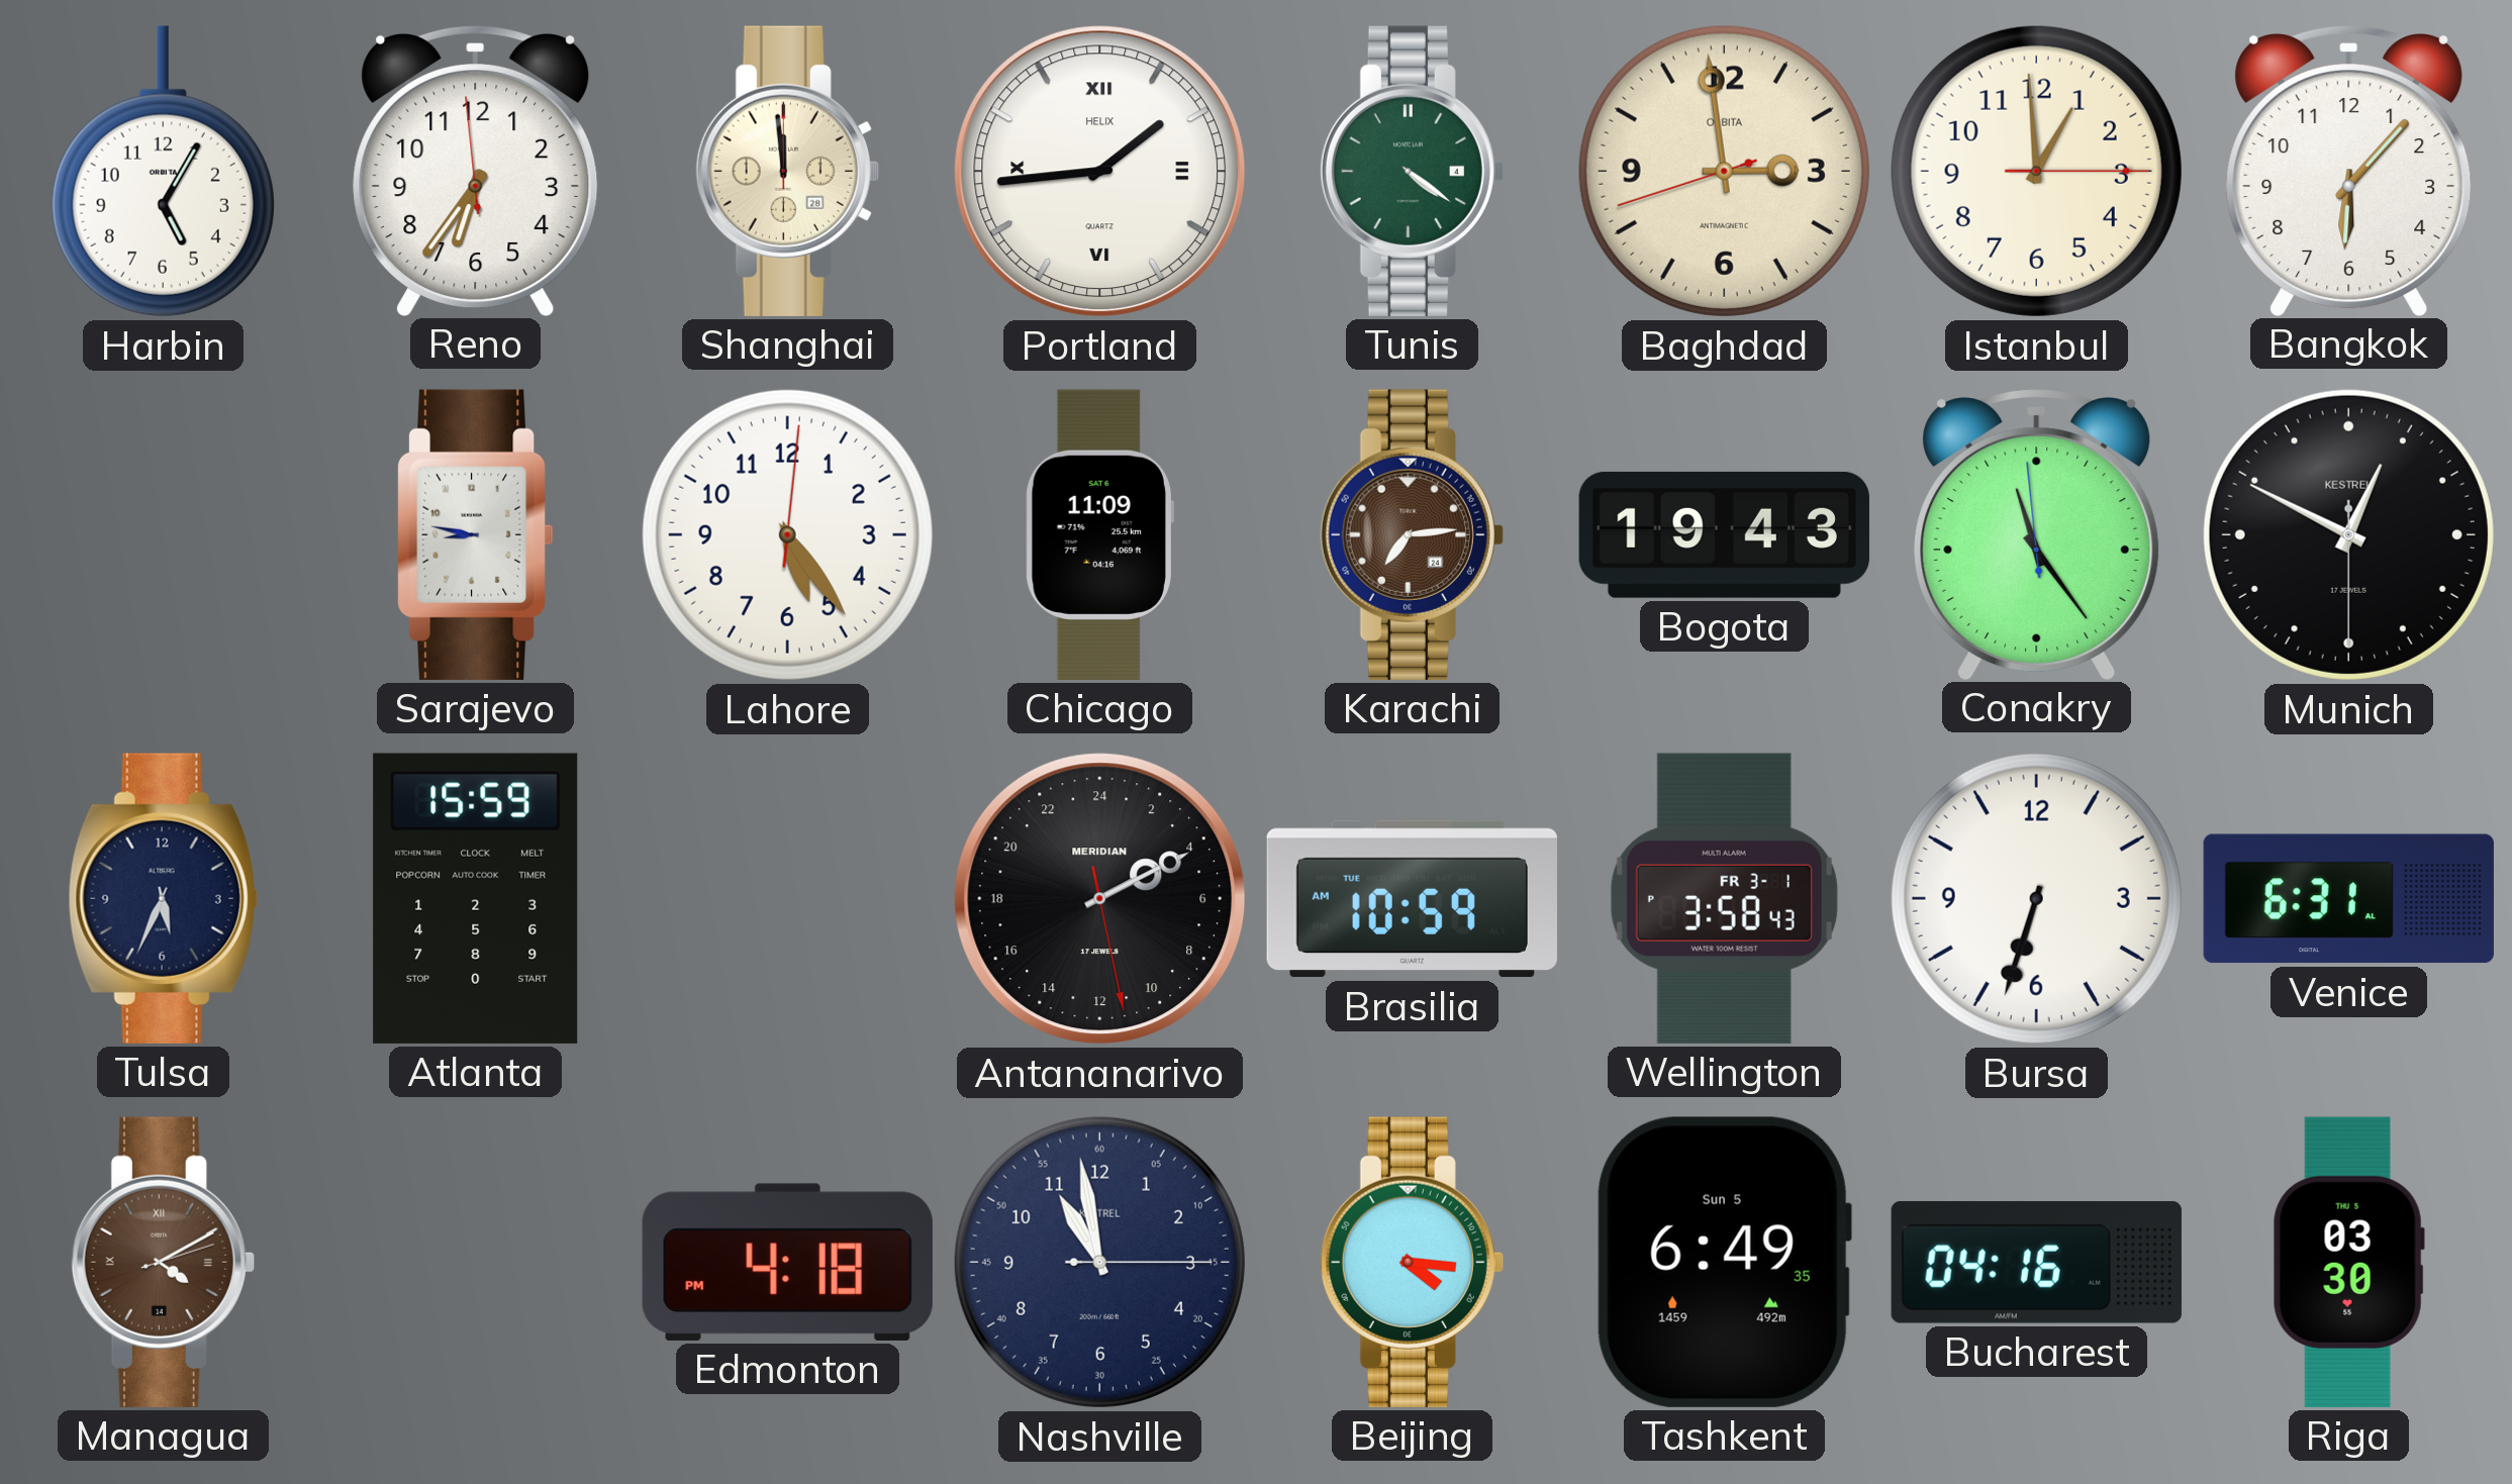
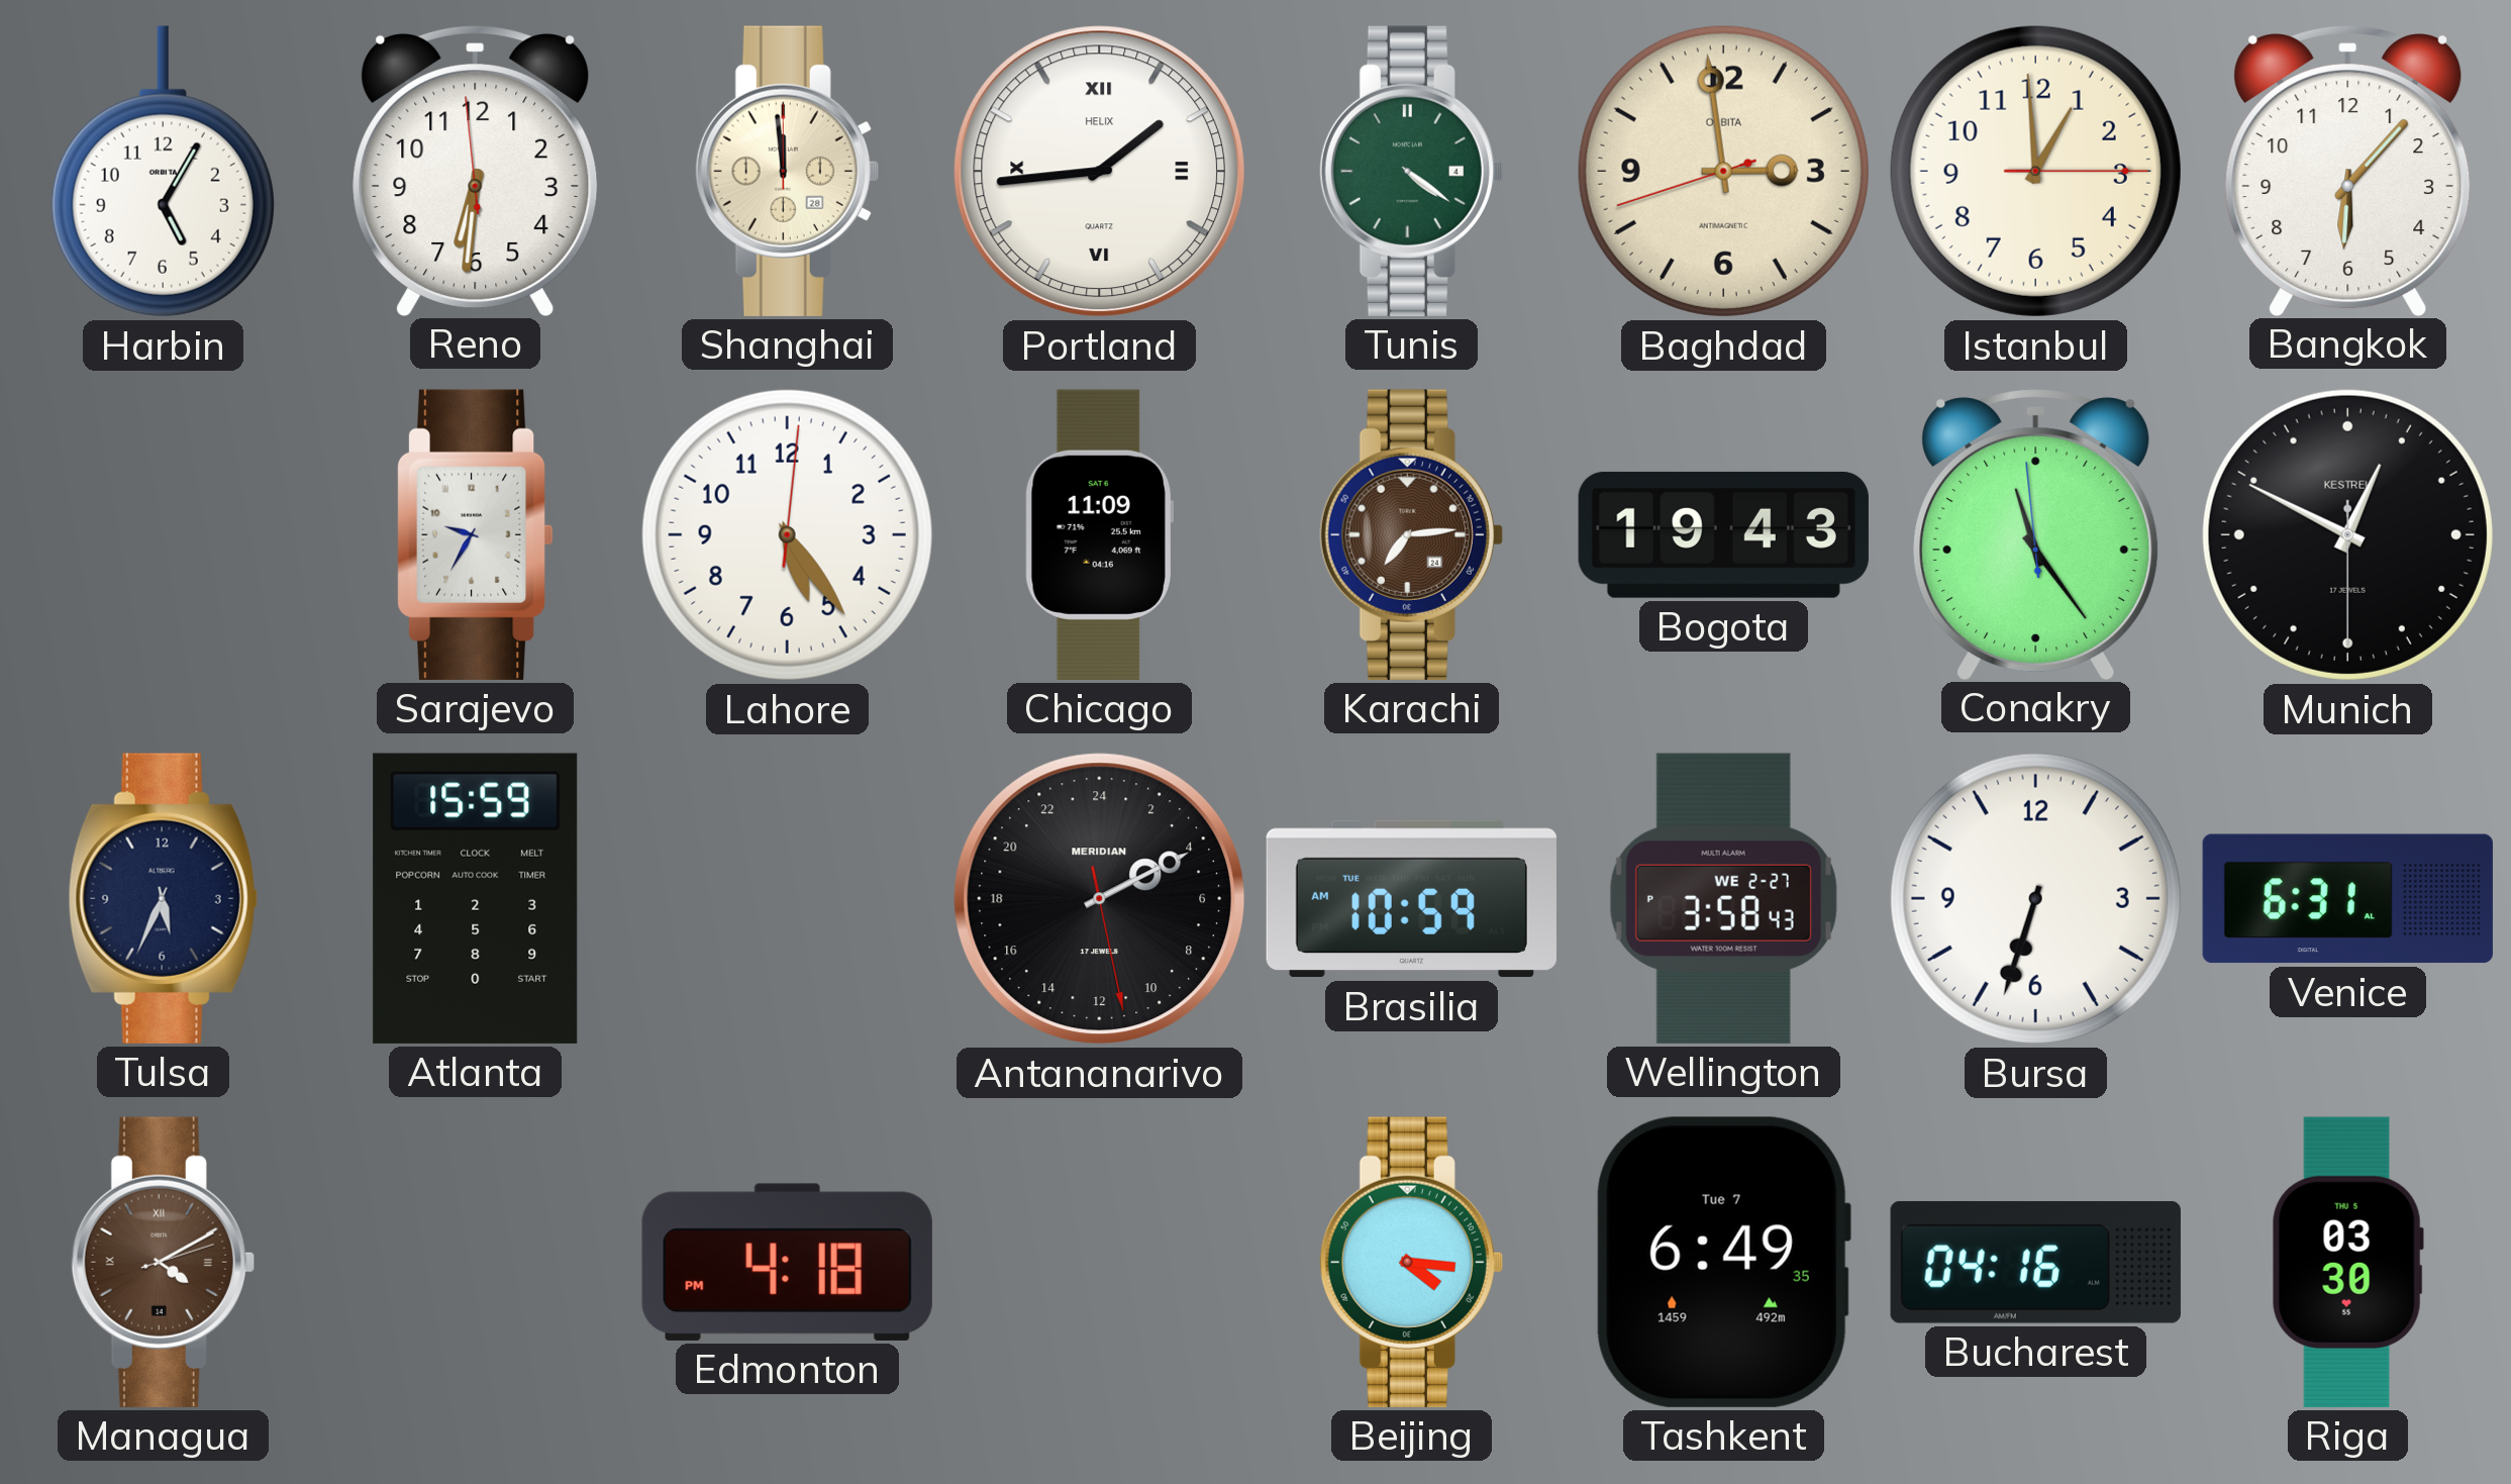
Reno: 6:35 -> 6:30
Sarajevo: 8:47 -> 9:35
Wellington date: FR 3-1 -> WE 2-27
Nashville: 10:58 -> none
Tashkent date: Sun 5 -> Tue 7
